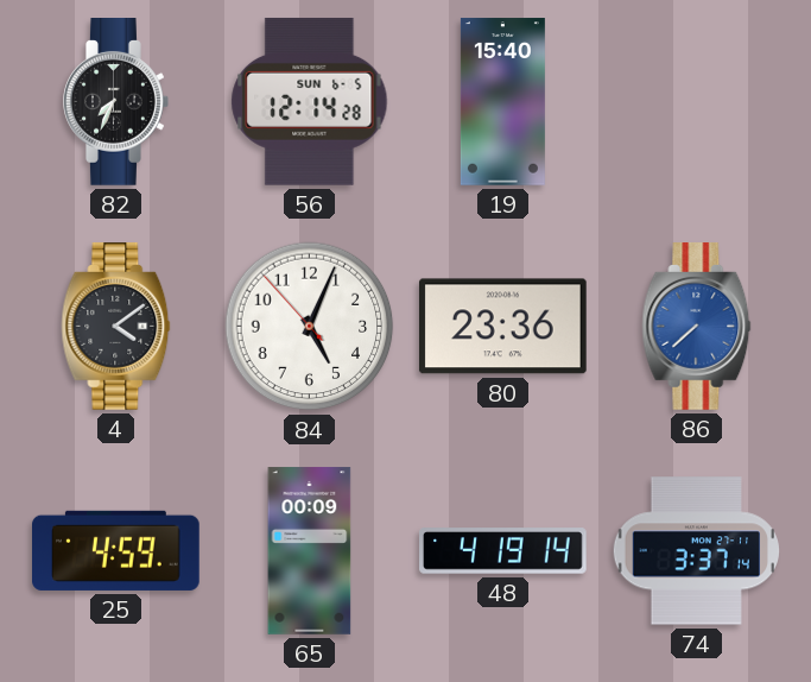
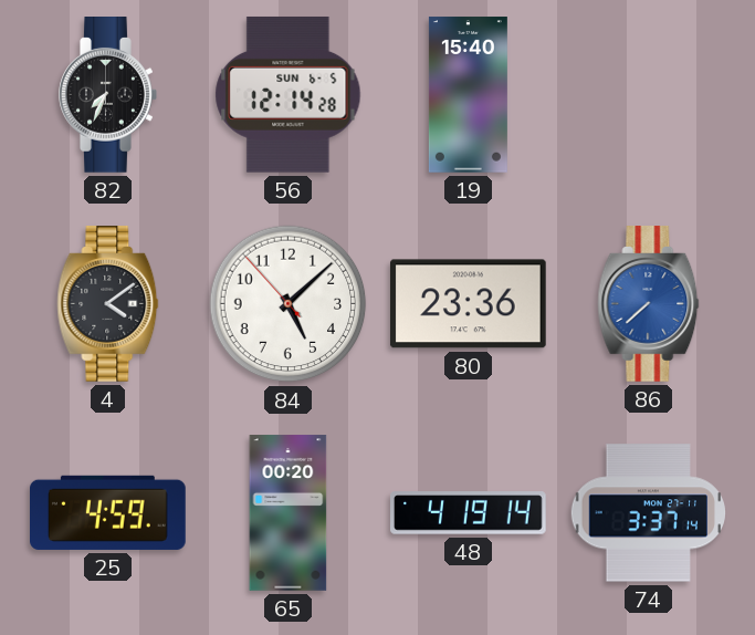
84: 5:03 -> 5:07
65: 00:09 -> 00:20
